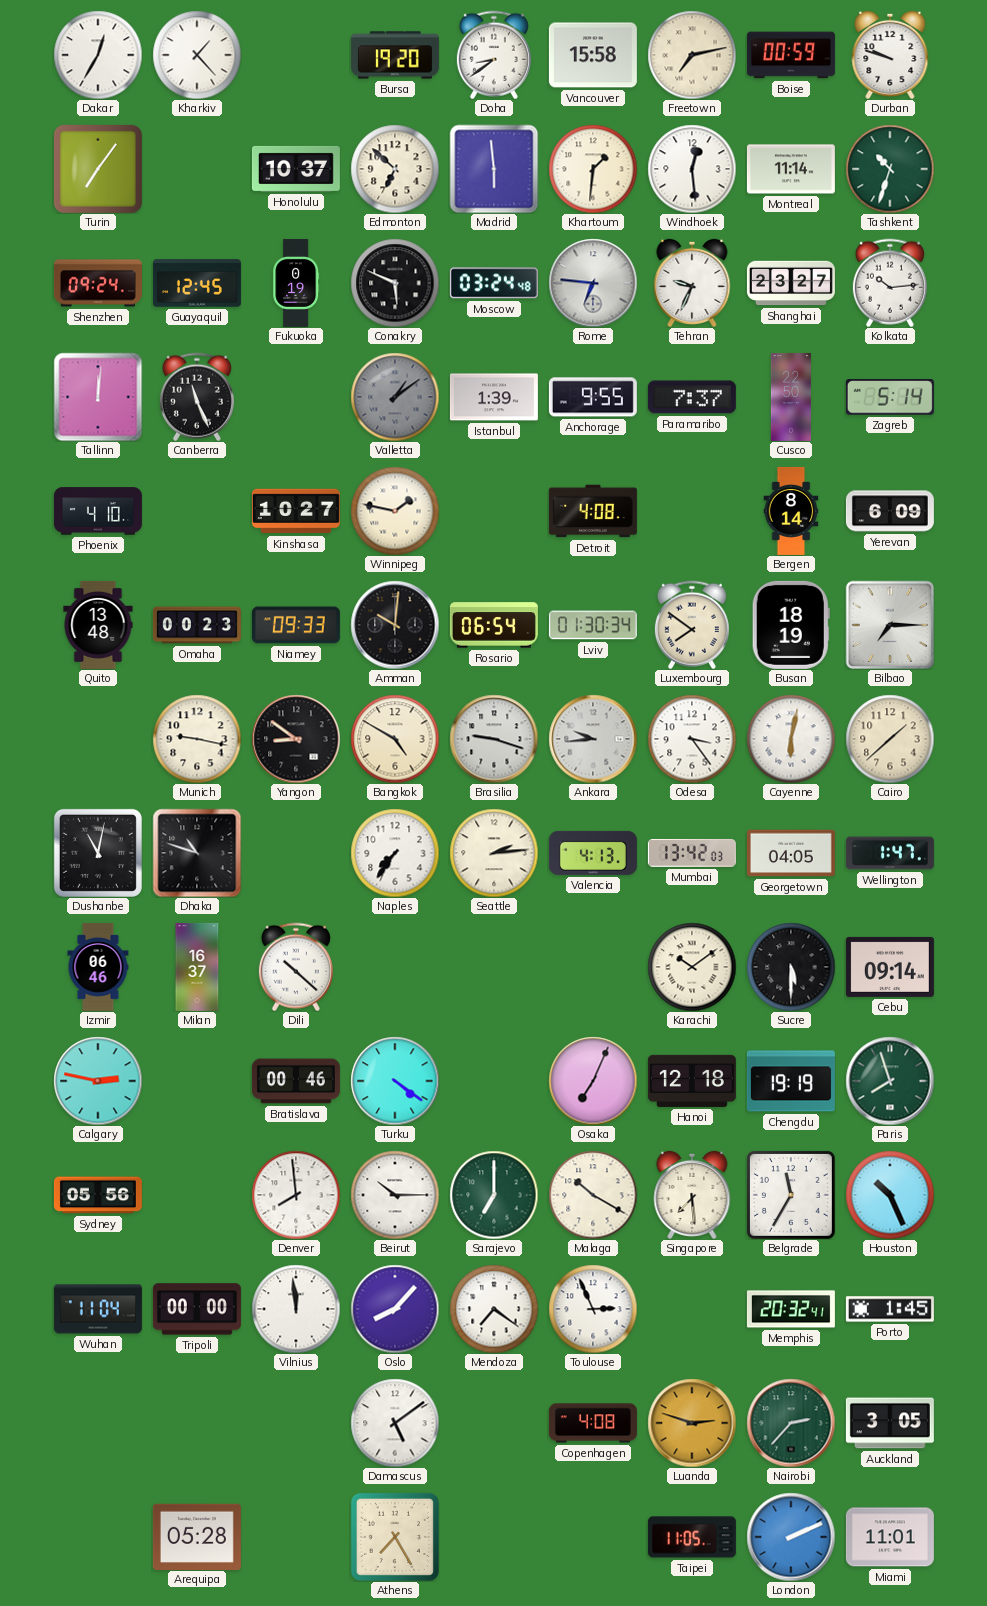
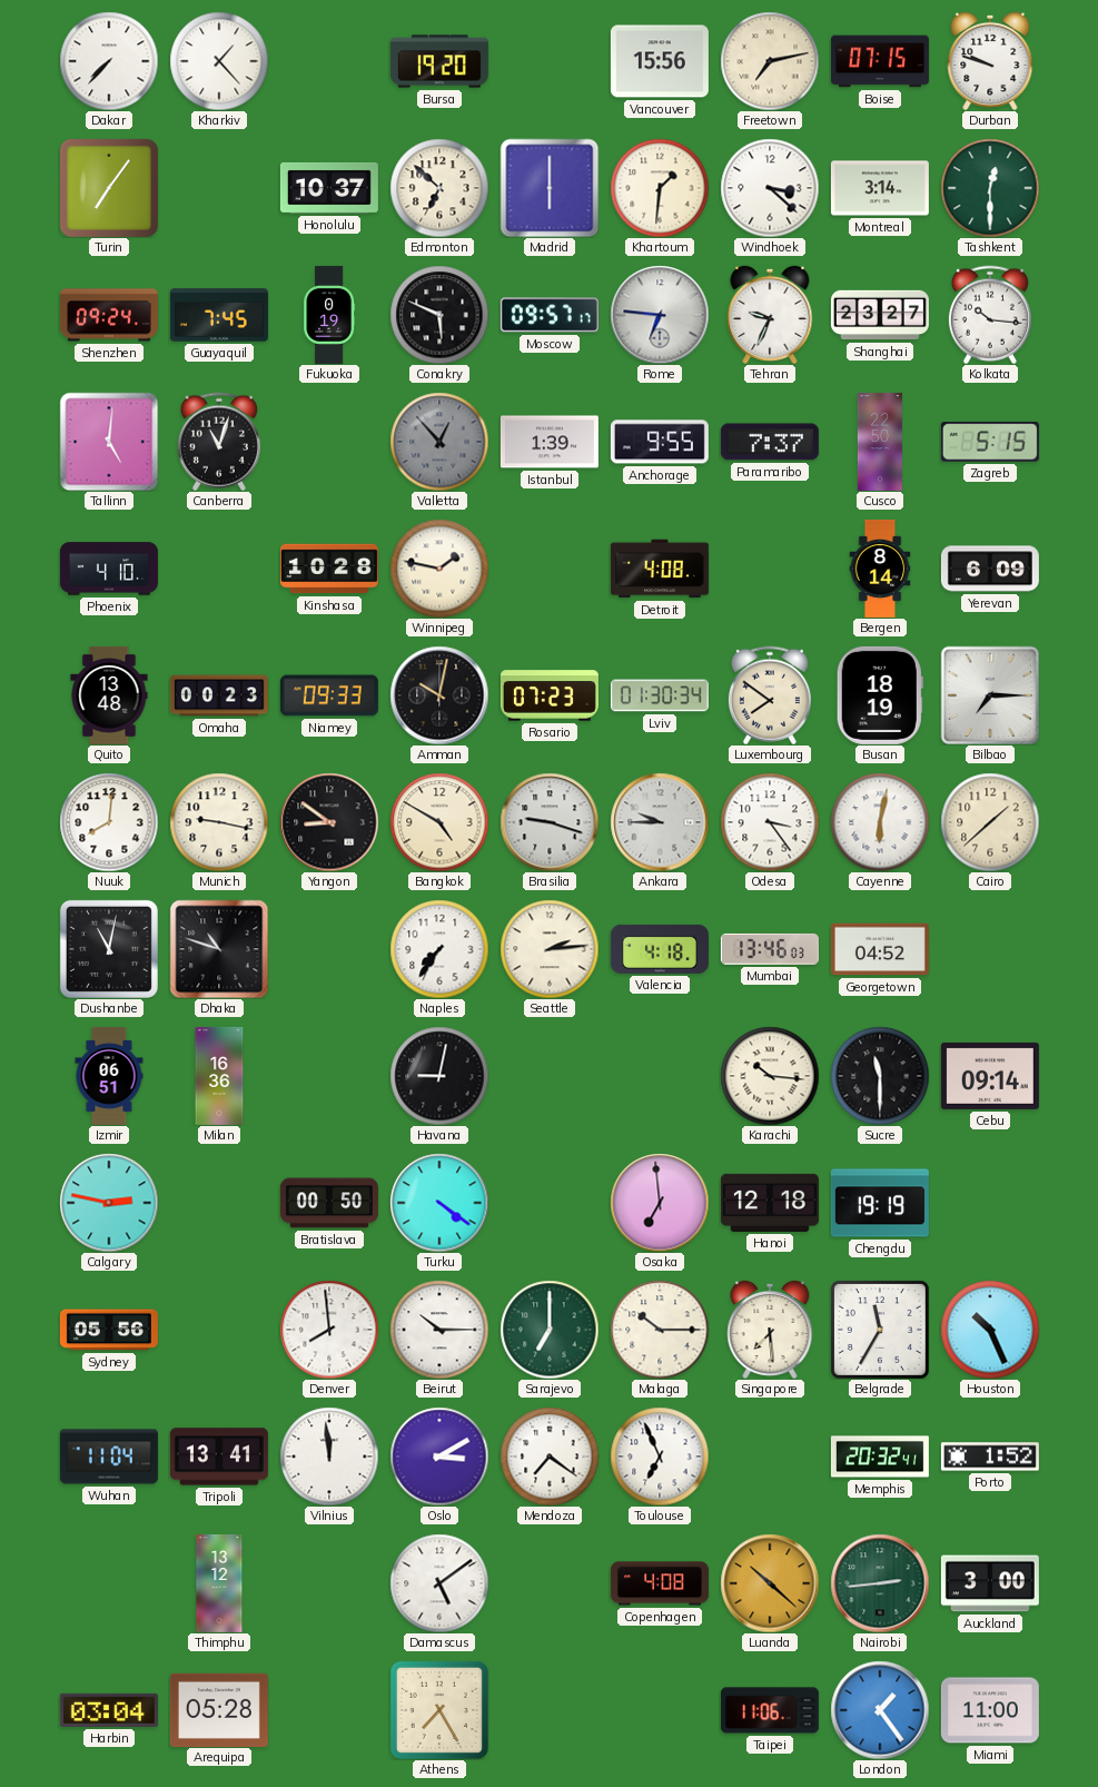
Dakar: 12:35 -> 7:37
Doha: 8:39 -> none
Vancouver: 15:58 -> 15:56
Boise: 00:59 -> 07:15
Madrid: 5:59 -> 6:00
Windhoek: 12:29 -> 3:22
Montreal: 11:14 -> 3:14
Tashkent: 10:33 -> 12:30
Guayaquil: 12:45 -> 7:45
Moscow: 03:24 -> 09:57
Kolkata: 10:14 -> 10:16
Tallinn: 12:01 -> 5:01
Canberra: 11:26 -> 11:03
Valletta: 1:09 -> 12:53
Zagreb: 5:14 -> 5:15
Kinshasa: 10:27 -> 10:28
Amman: 10:01 -> 10:02
Rosario: 06:54 -> 07:23
Nuuk: none -> 8:01
Ankara: 9:44 -> 9:45
Valencia: 4:13 -> 4:18
Mumbai: 13:42 -> 13:46
Georgetown: 04:05 -> 04:52
Wellington: 1:47 -> none
Izmir: 06:46 -> 06:51
Milan: 16:37 -> 16:36
Dili: 10:22 -> none
Havana: none -> 9:02
Karachi: 10:09 -> 10:16
Sucre: 5:30 -> 11:30
Bratislava: 00:46 -> 00:50
Osaka: 7:04 -> 6:59
Paris: 7:57 -> none
Malaga: 10:20 -> 10:15
Tripoli: 00:00 -> 13:41
Oslo: 8:07 -> 3:10
Toulouse: 2:56 -> 6:56
Porto: 1:45 -> 1:52
Thimphu: none -> 13:12
Luanda: 2:48 -> 10:22
Nairobi: 2:37 -> 2:44
Auckland: 3:05 -> 3:00
Harbin: none -> 03:04
Taipei: 11:05 -> 11:06
London: 2:11 -> 1:24
Miami: 11:01 -> 11:00
